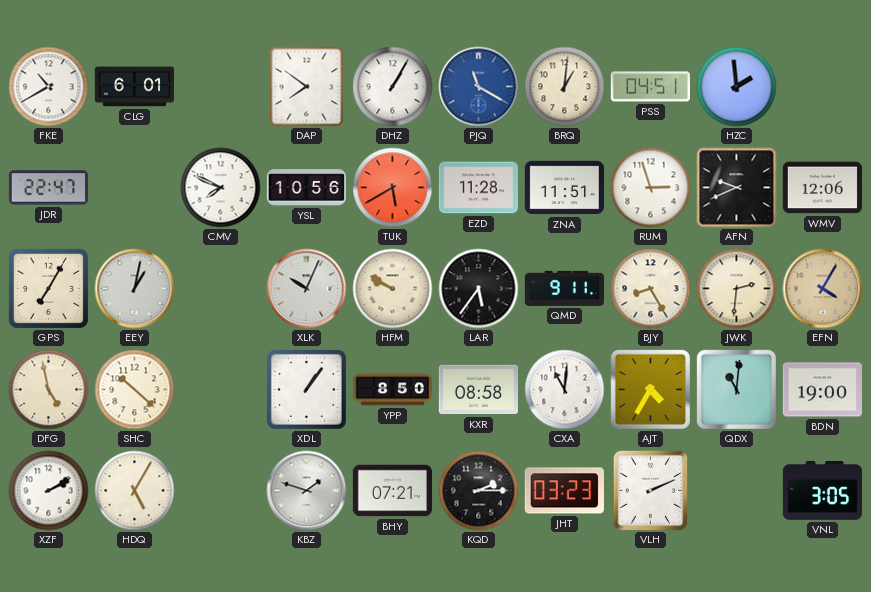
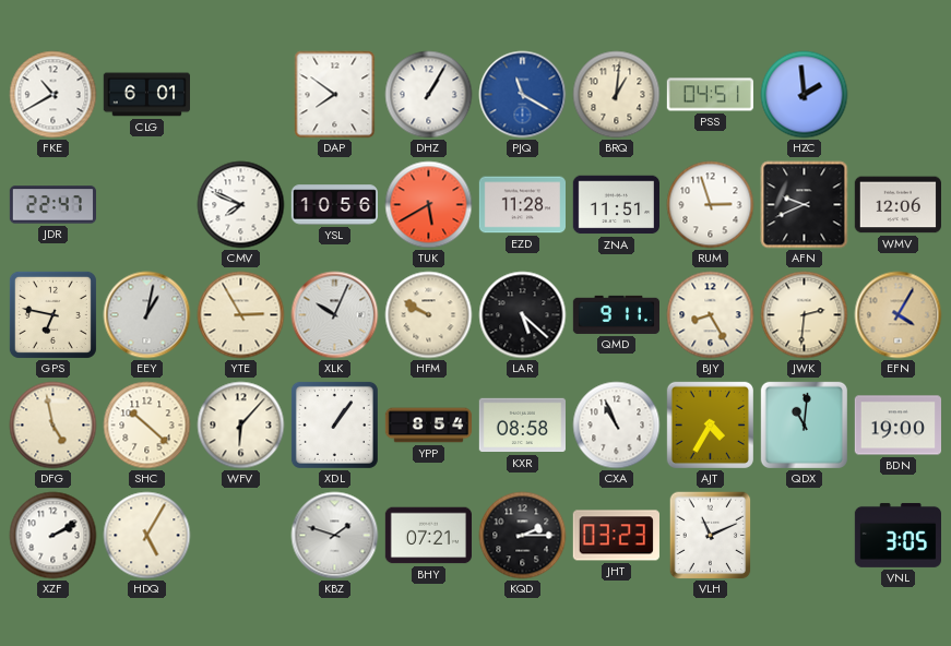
GPS: 7:05 -> 6:47
YTE: none -> 2:55
LAR: 5:36 -> 5:22
WFV: none -> 6:07
YPP: 8:50 -> 8:54
CXA: 11:01 -> 10:56
VLH: 2:11 -> 11:11
